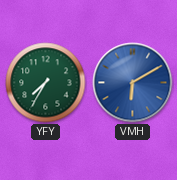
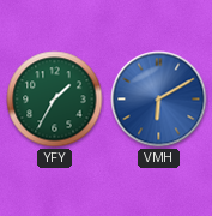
YFY: 7:35 -> 1:35
